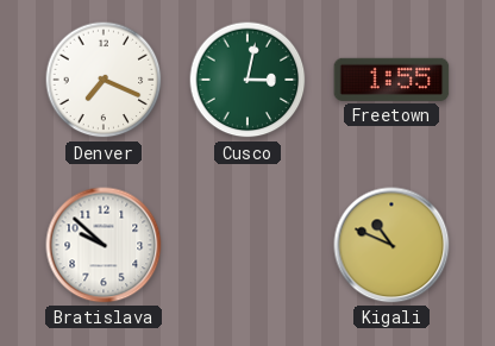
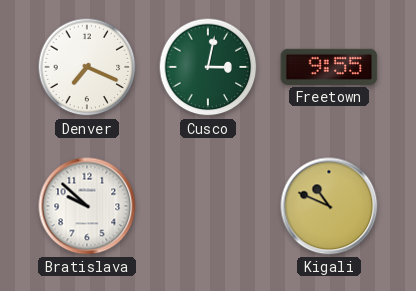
Freetown: 1:55 -> 9:55
